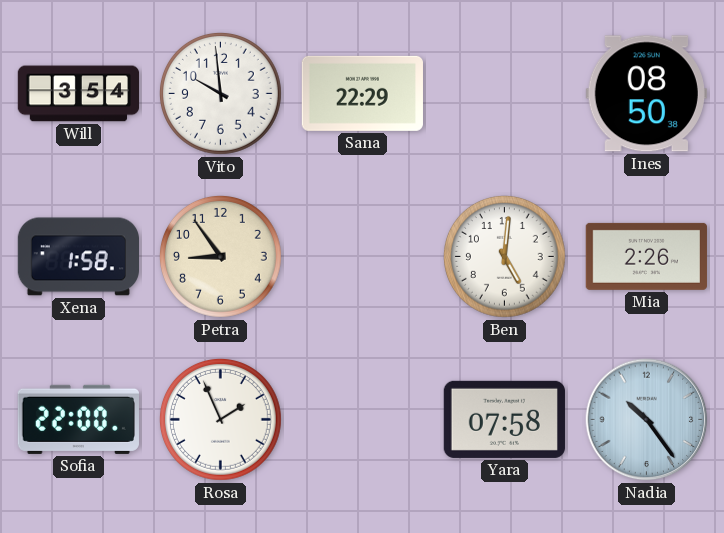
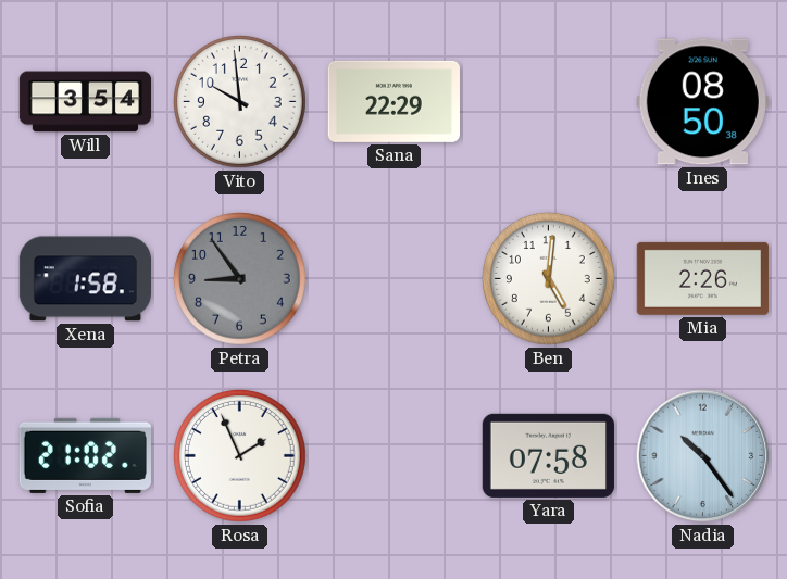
Petra dial: cream -> grey
Sofia: 22:00 -> 21:02
